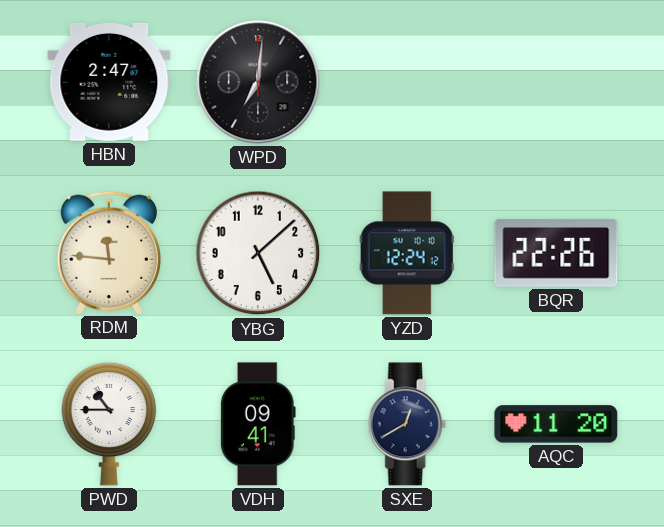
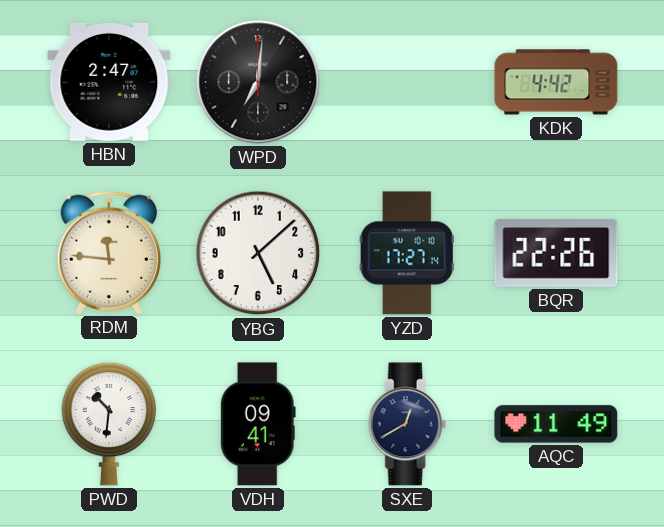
KDK: none -> 4:42
YZD: 12:24 -> 17:27
PWD: 10:45 -> 10:31
AQC: 11:20 -> 11:49
